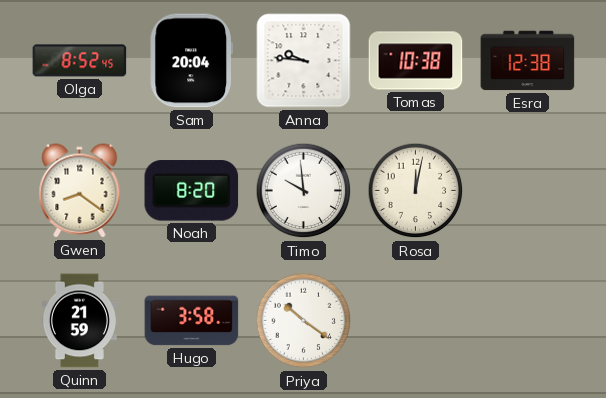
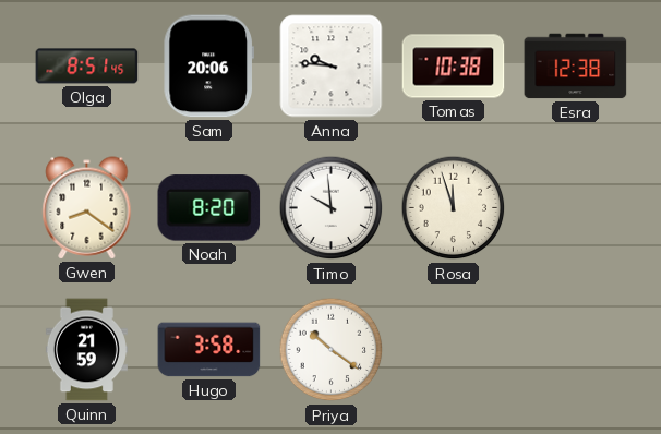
Olga: 8:52 -> 8:51
Sam: 20:04 -> 20:06
Rosa: 12:02 -> 11:57
